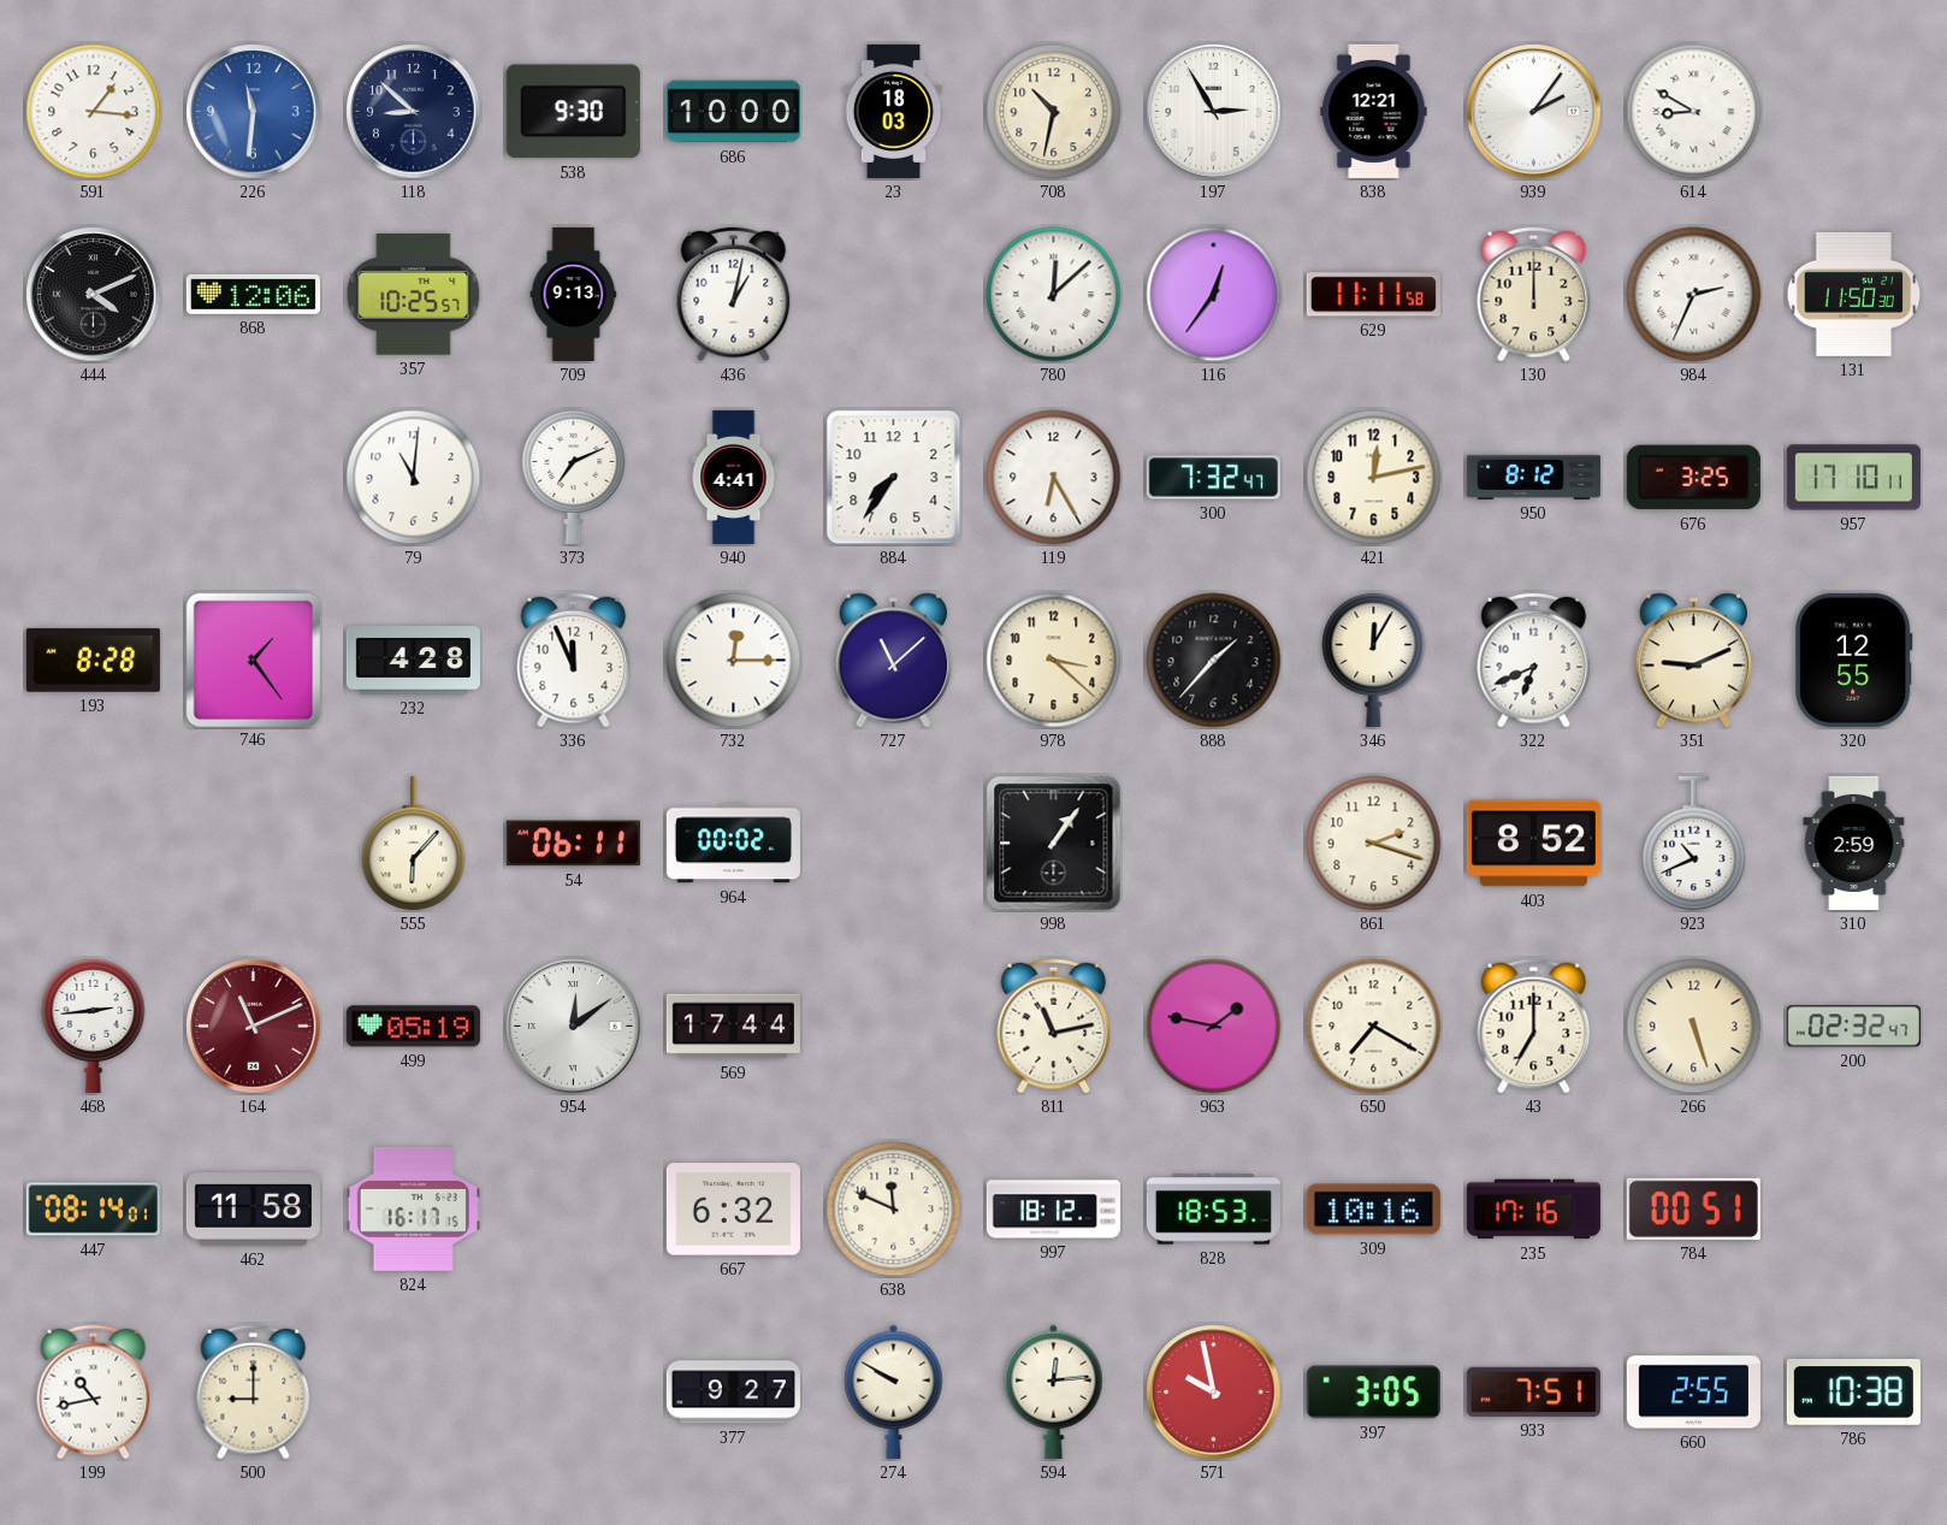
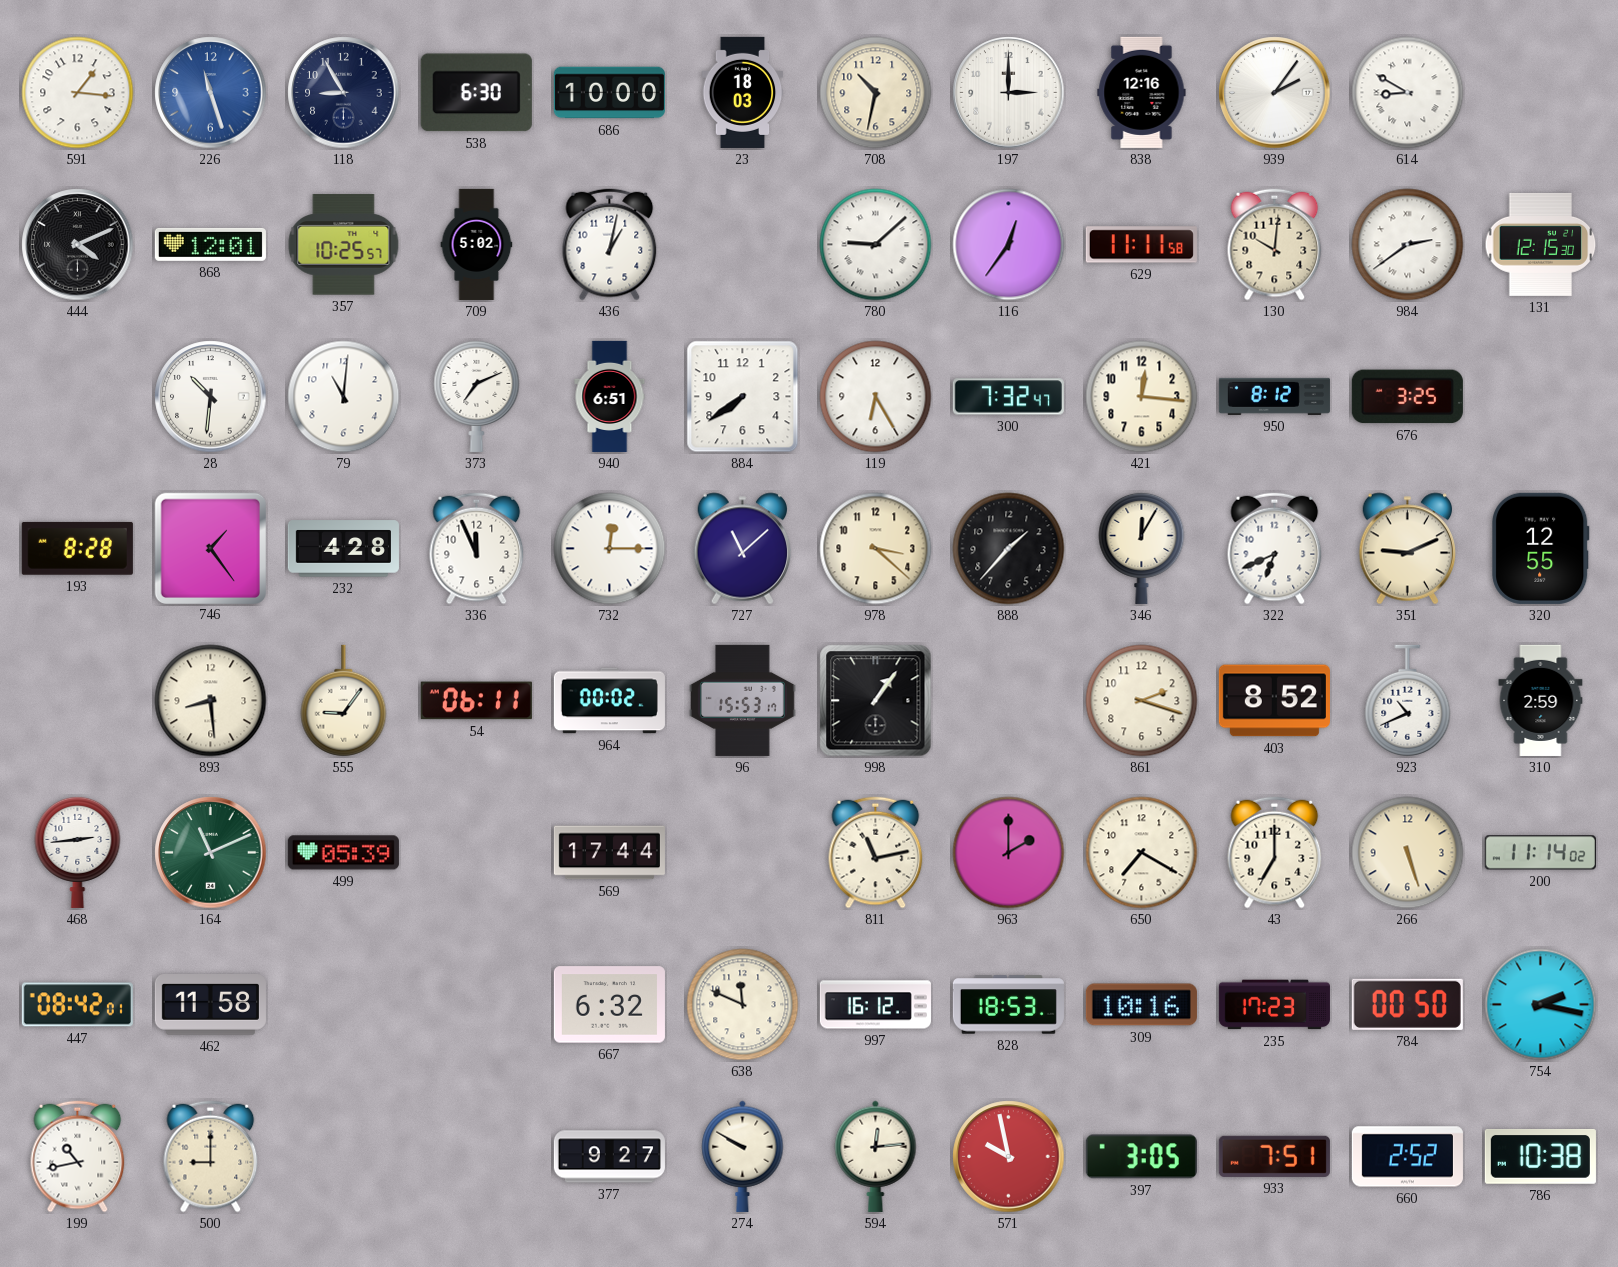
226: 11:31 -> 11:27
118: 8:52 -> 8:55
538: 9:30 -> 6:30
197: 2:55 -> 3:00
838: 12:21 -> 12:16
868: 12:06 -> 12:01
709: 9:13 -> 5:02
780: 12:08 -> 9:08
130: 12:00 -> 10:01
984: 2:34 -> 2:39
131: 11:50 -> 12:15
28: none -> 10:31
940: 4:41 -> 6:51
884: 7:36 -> 7:39
421: 12:13 -> 12:16
957: 17:10 -> none
893: none -> 8:29
555: 6:07 -> 9:06
96: none -> 15:53
164 dial: burgundy -> green
499: 05:19 -> 05:39
954: 12:09 -> none
963: 1:47 -> 2:00
200: 02:32 -> 11:14
447: 08:14 -> 08:42
824: 16:17 -> none
997: 18:12 -> 16:12
235: 17:16 -> 17:23
784: 00:51 -> 00:50
754: none -> 2:17
660: 2:55 -> 2:52
